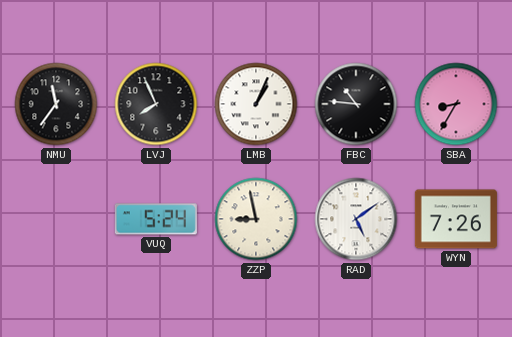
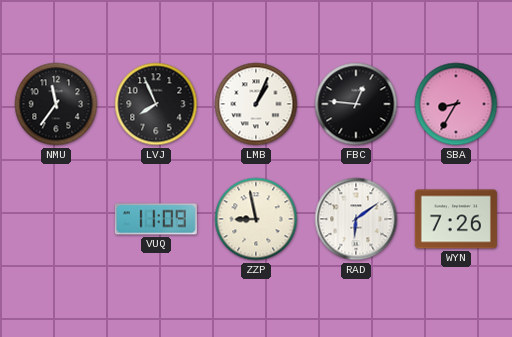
FBC: 10:46 -> 12:46
VUQ: 5:24 -> 11:09
RAD: 5:09 -> 6:09
